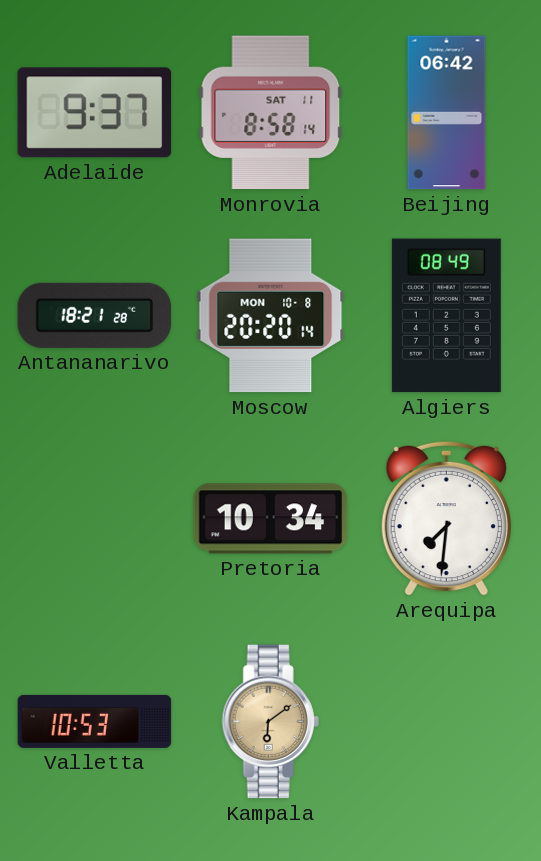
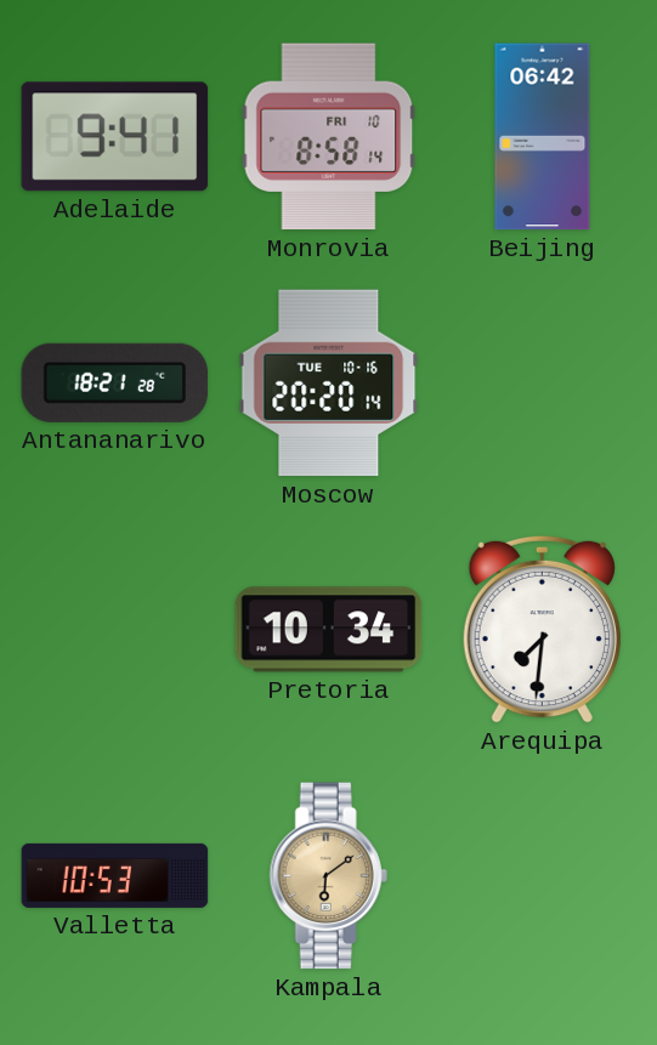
Adelaide: 9:37 -> 9:41
Monrovia date: SAT 11 -> FRI 10
Moscow date: MON 10-8 -> TUE 10-16
Algiers: 08:49 -> none
